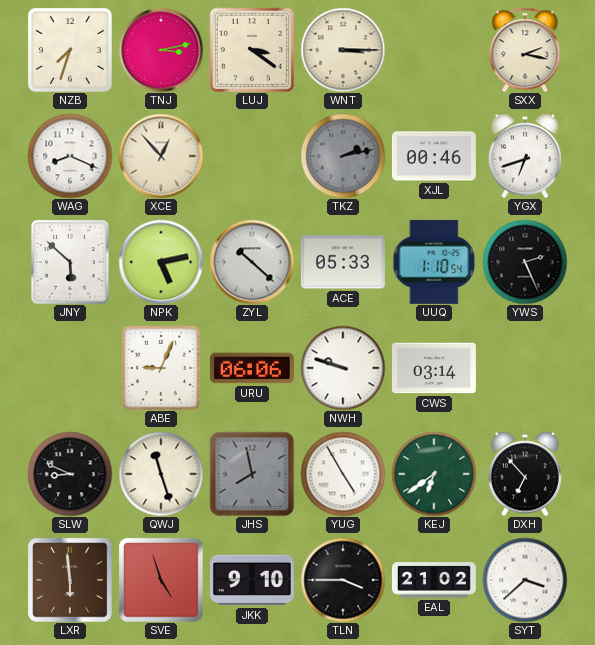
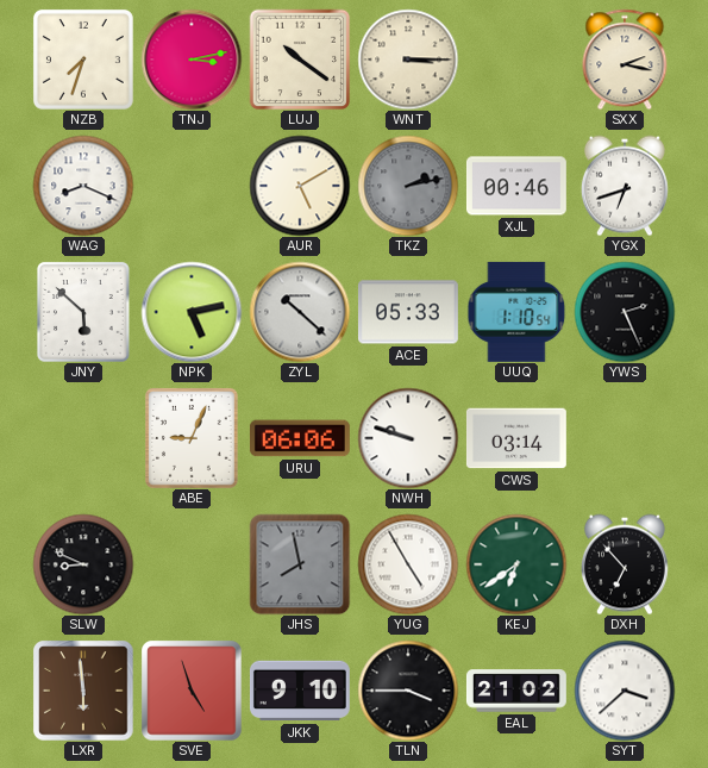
LUJ: 3:21 -> 10:21
XCE: 12:53 -> none
AUR: none -> 5:10
QWJ: 11:27 -> none
